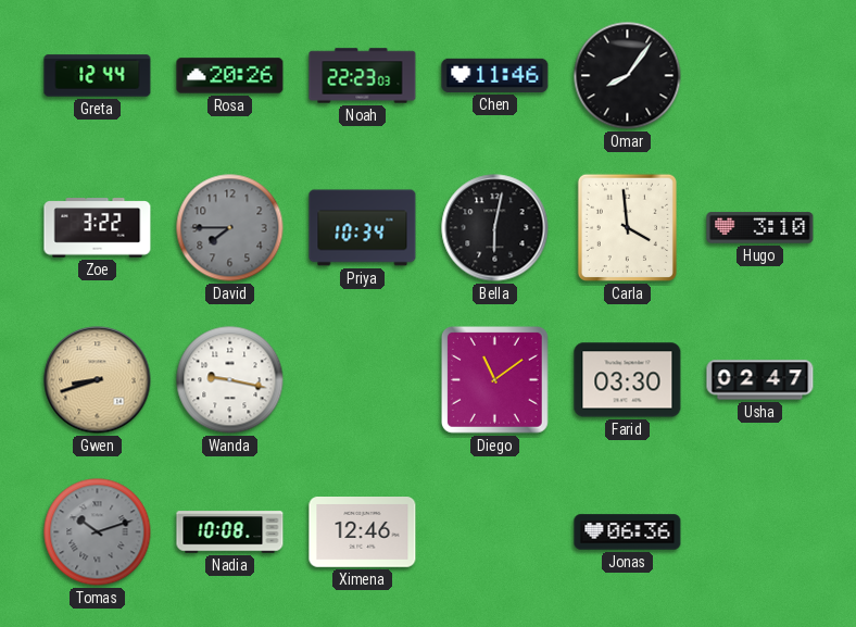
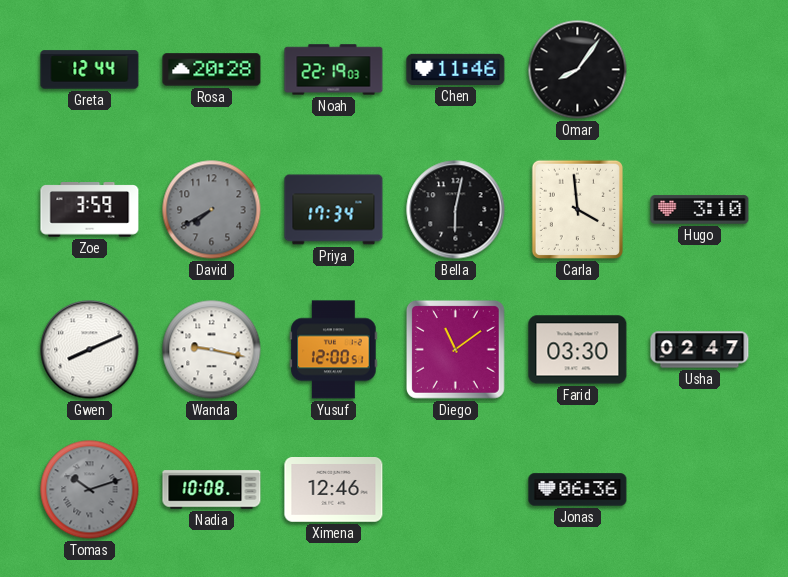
Rosa: 20:26 -> 20:28
Noah: 22:23 -> 22:19
Zoe: 3:22 -> 3:59
David: 7:45 -> 7:40
Priya: 10:34 -> 17:34
Gwen: 8:42 -> 8:11
Gwen dial: champagne -> white
Yusuf: none -> 12:00
